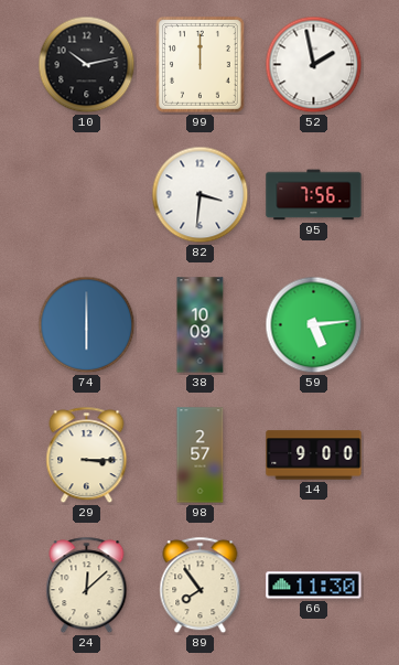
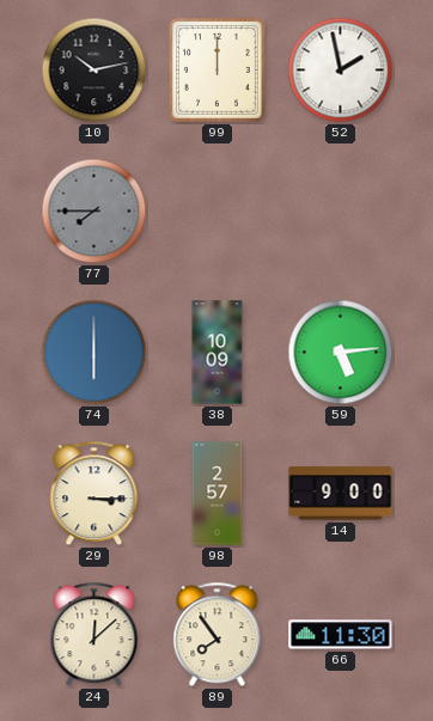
77: none -> 7:45
82: 3:31 -> none
95: 7:56 -> none
